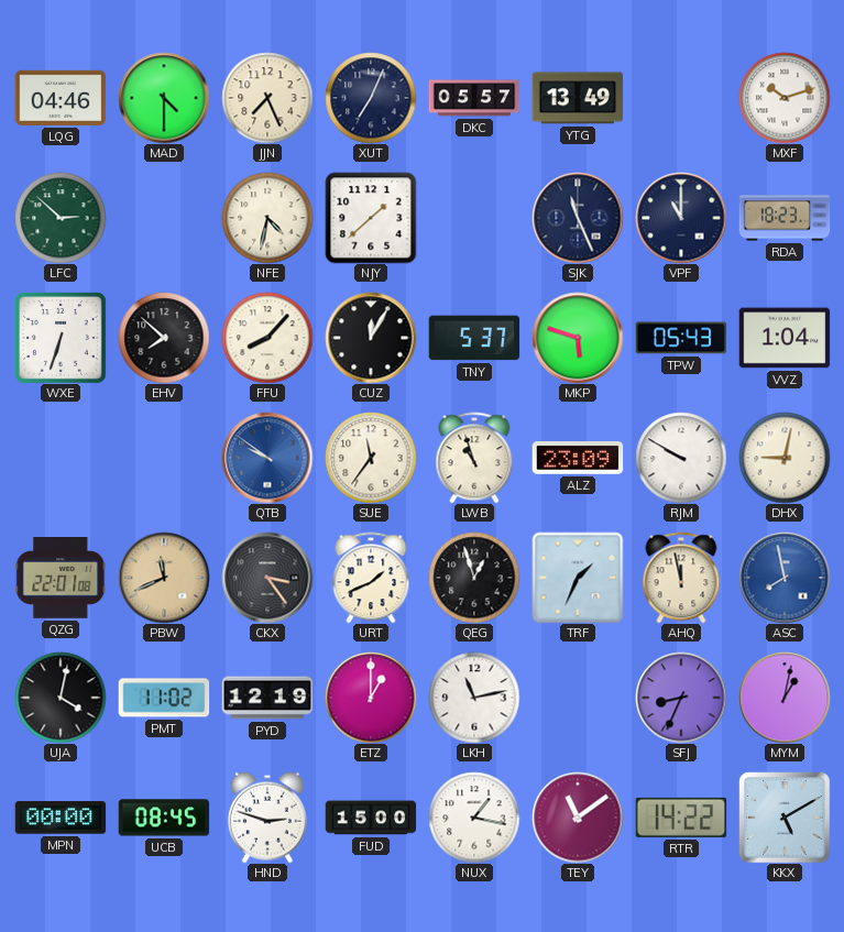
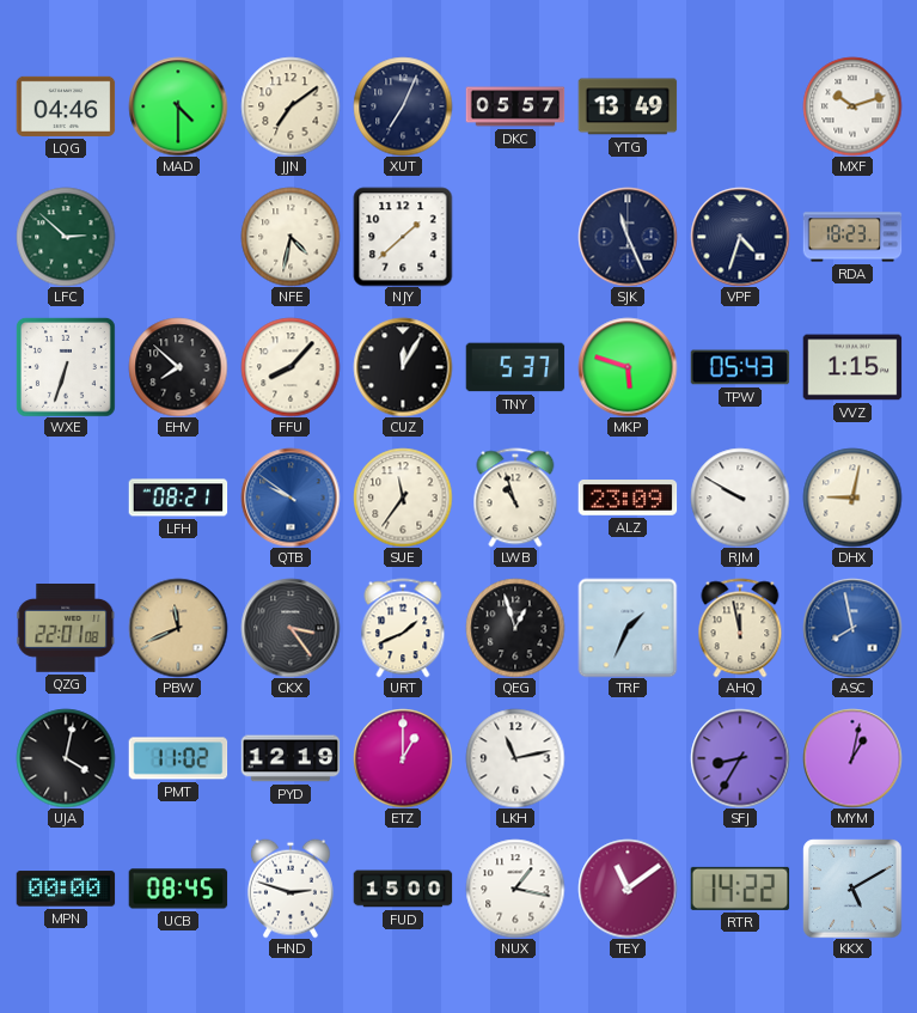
JJN: 7:26 -> 7:09
VPF: 11:00 -> 4:33
VVZ: 1:04 -> 1:15
LFH: none -> 08:21
SFJ: 8:34 -> 8:35
